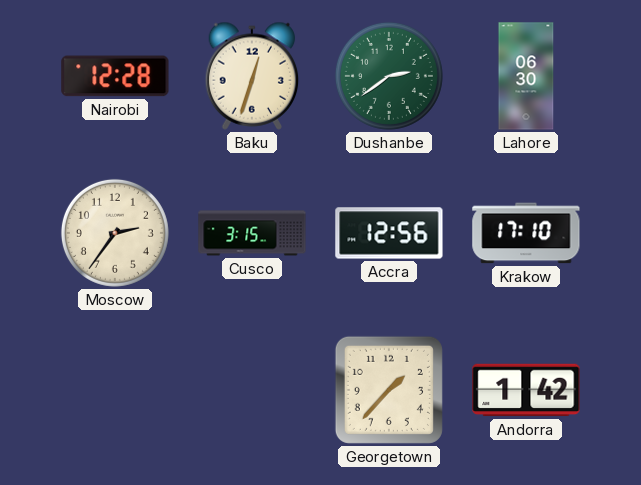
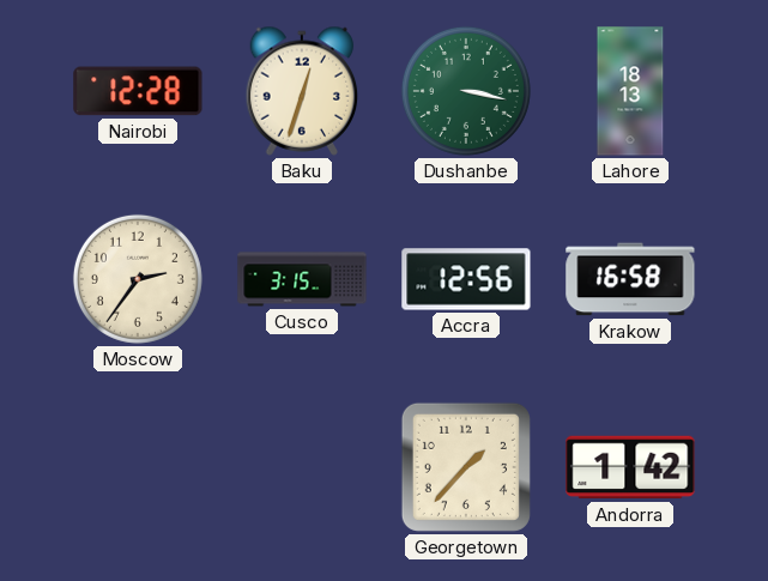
Dushanbe: 2:39 -> 3:17
Lahore: 06:30 -> 18:13
Krakow: 17:10 -> 16:58
